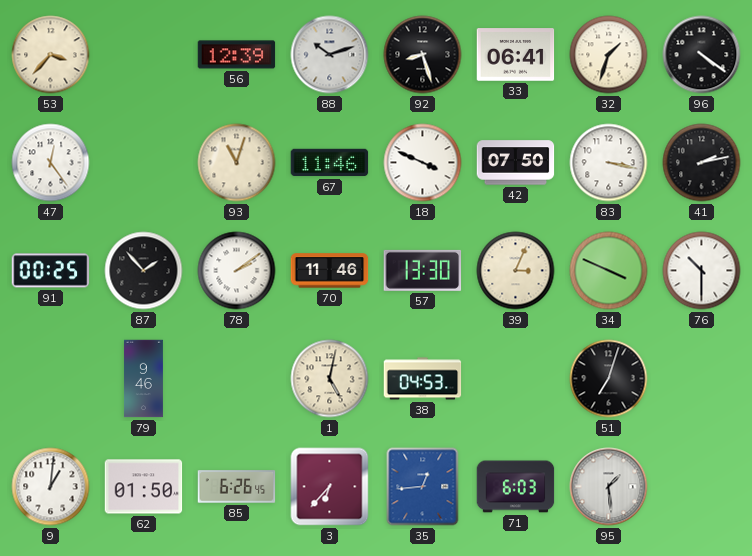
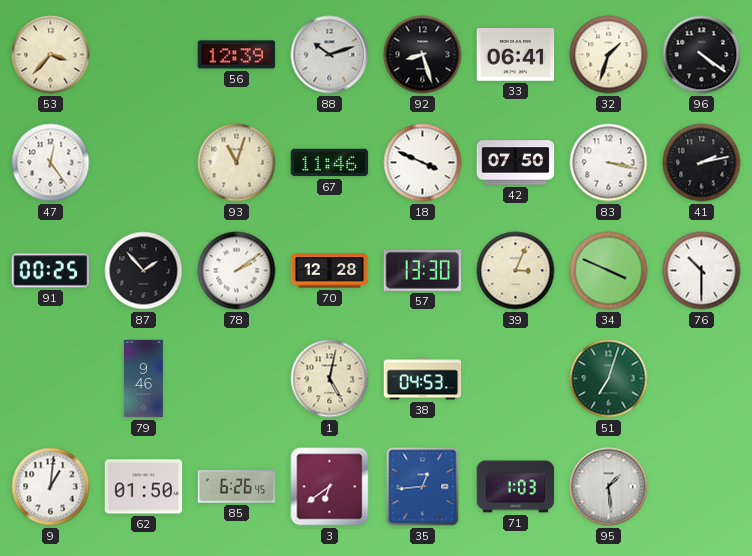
70: 11:46 -> 12:28
51 dial: black -> green
3: 6:37 -> 6:39
71: 6:03 -> 1:03
